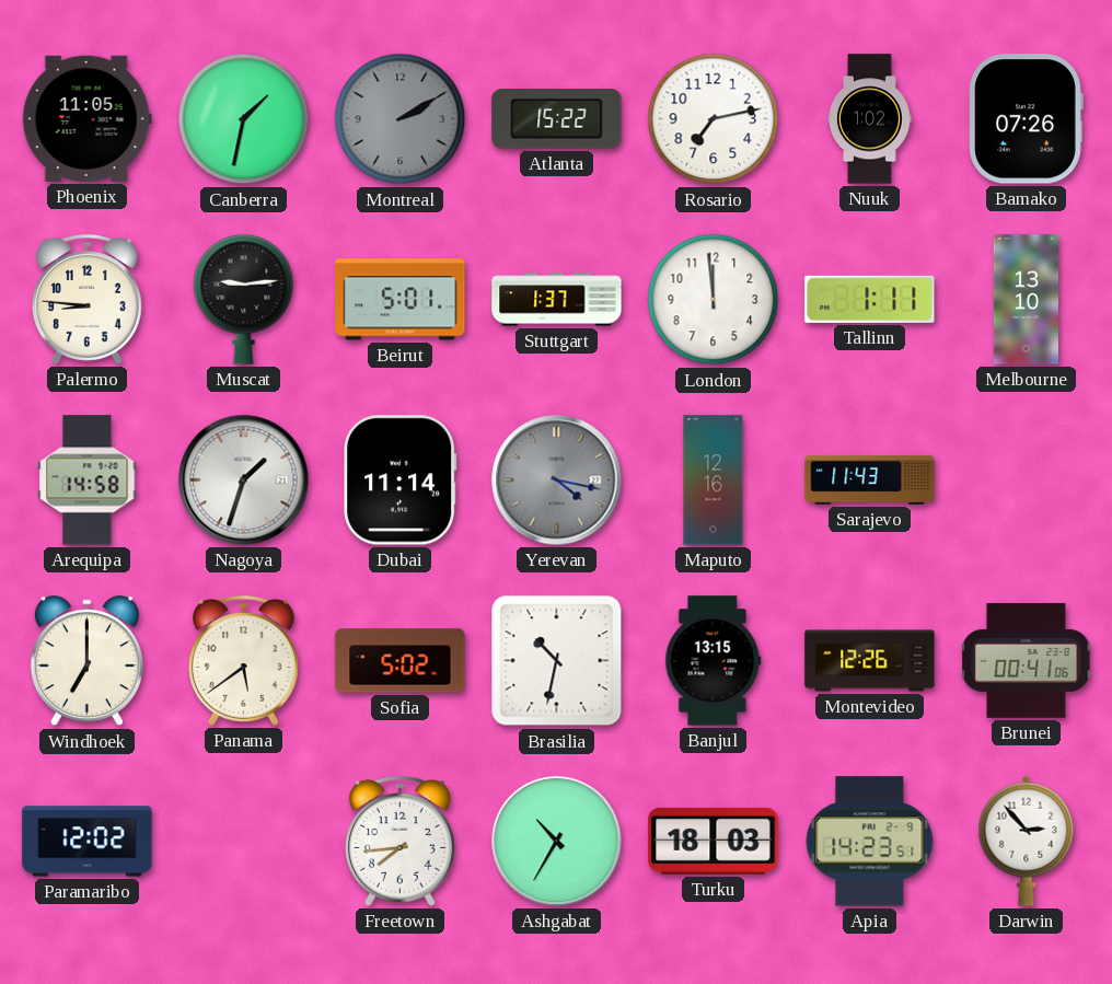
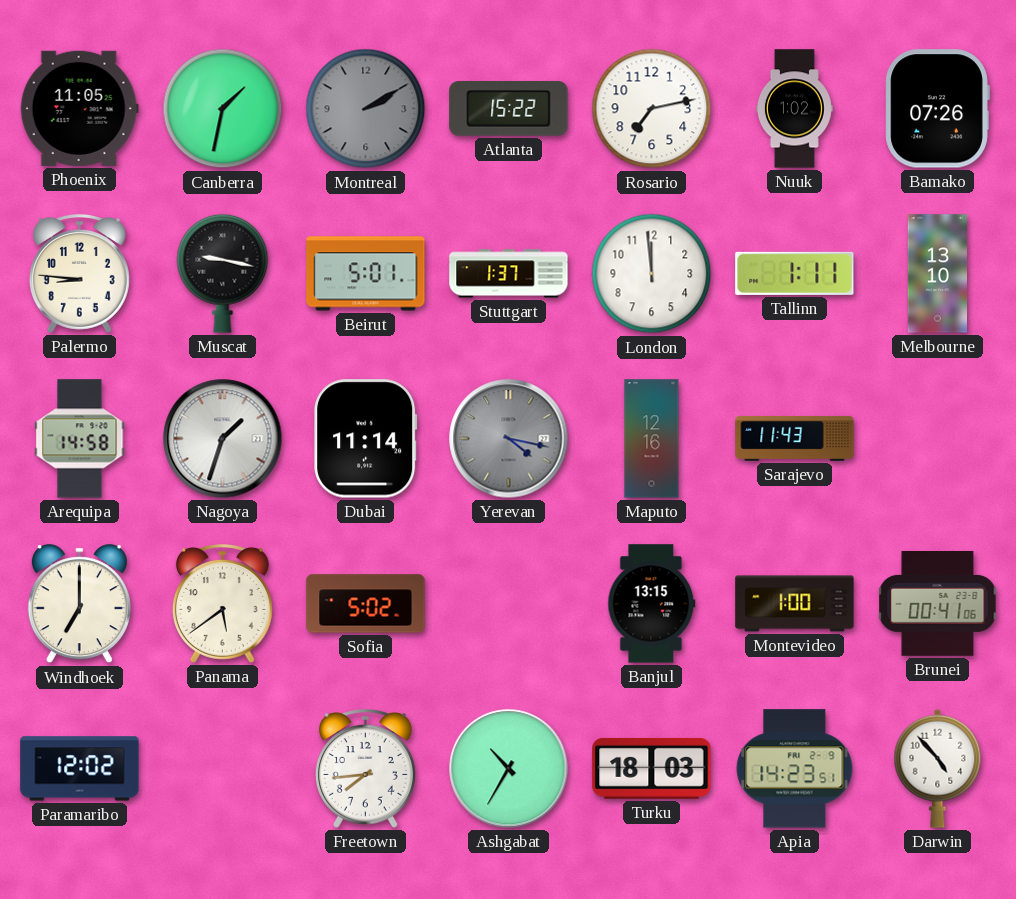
Muscat: 9:14 -> 9:17
Brasilia: 10:32 -> none
Montevideo: 12:26 -> 1:00
Darwin: 2:53 -> 4:53
